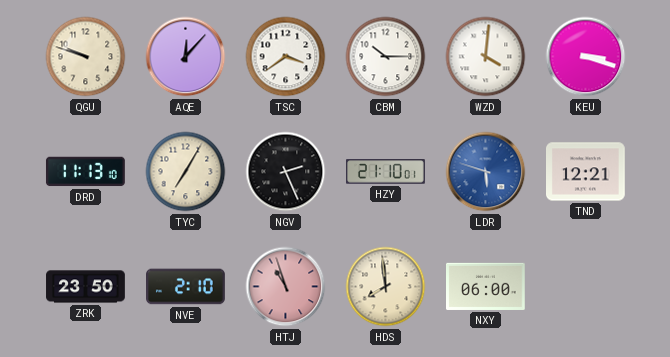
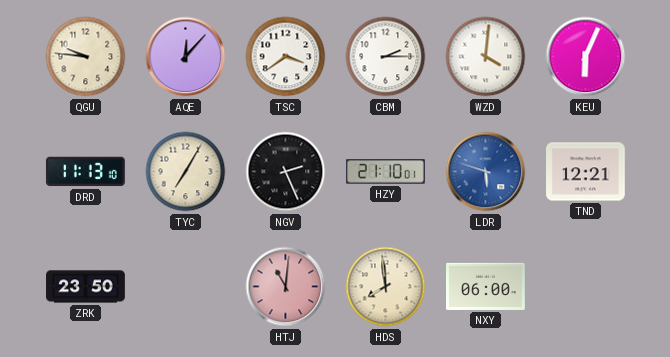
QGU: 9:48 -> 9:46
CBM: 10:15 -> 2:15
KEU: 3:18 -> 6:04
NVE: 2:10 -> none
HTJ: 10:57 -> 11:01
